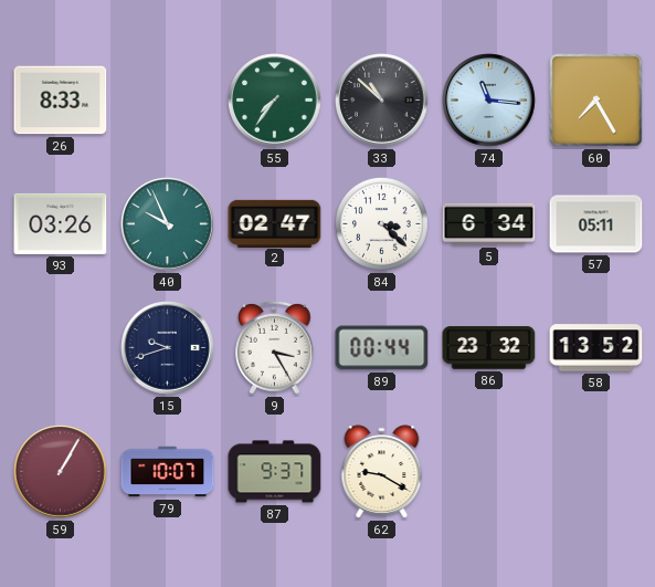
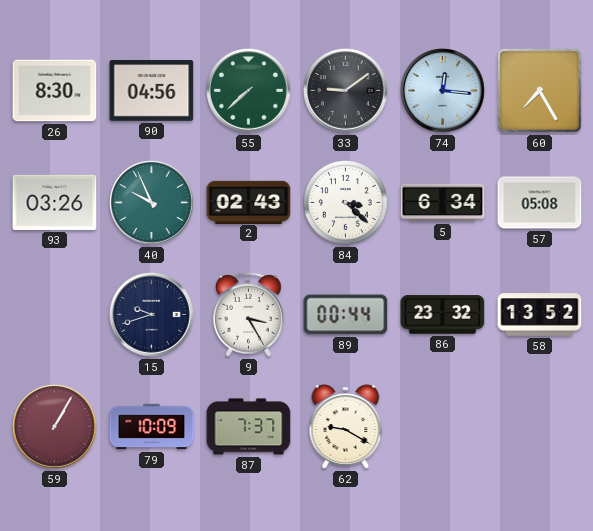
26: 8:33 -> 8:30
90: none -> 04:56
55: 7:36 -> 7:38
33: 10:52 -> 9:09
74: 11:16 -> 12:16
2: 02:47 -> 02:43
57: 05:11 -> 05:08
79: 10:07 -> 10:09
87: 9:37 -> 7:37
